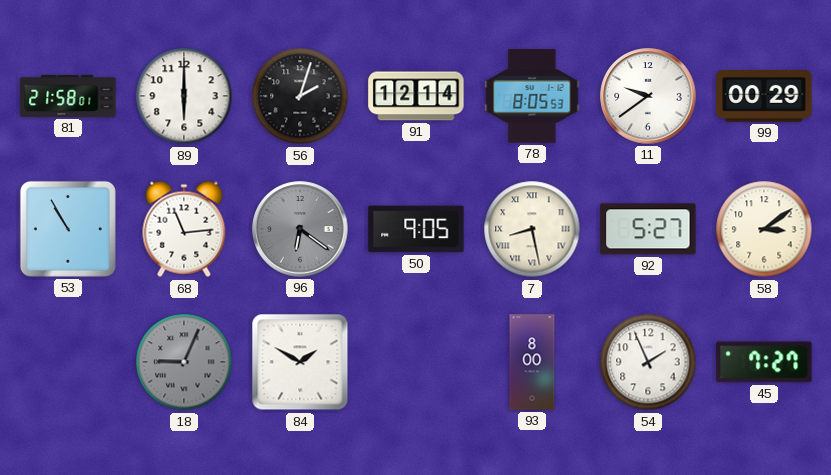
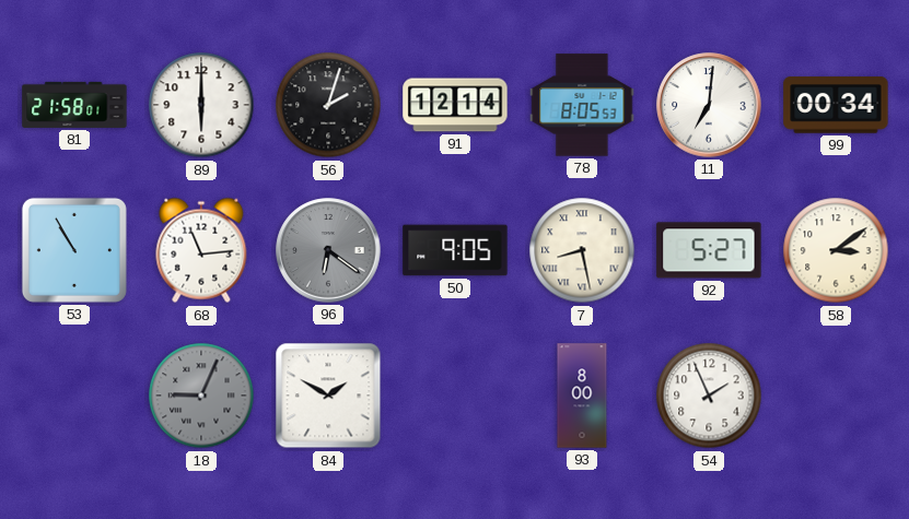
11: 9:39 -> 7:01
99: 00:29 -> 00:34
45: 7:27 -> none
